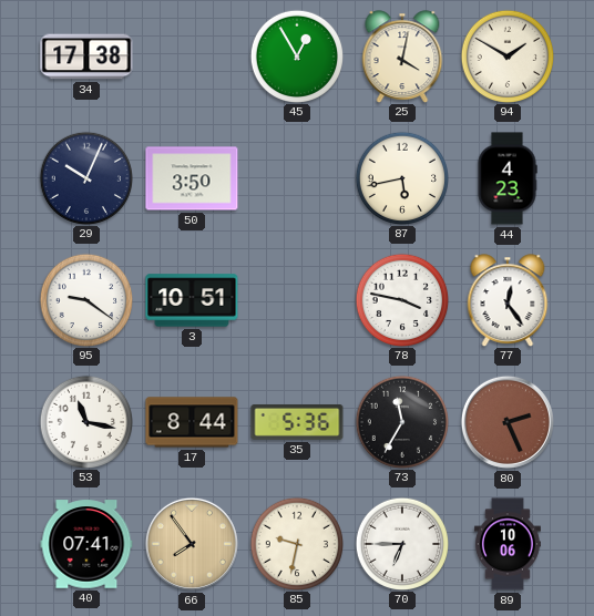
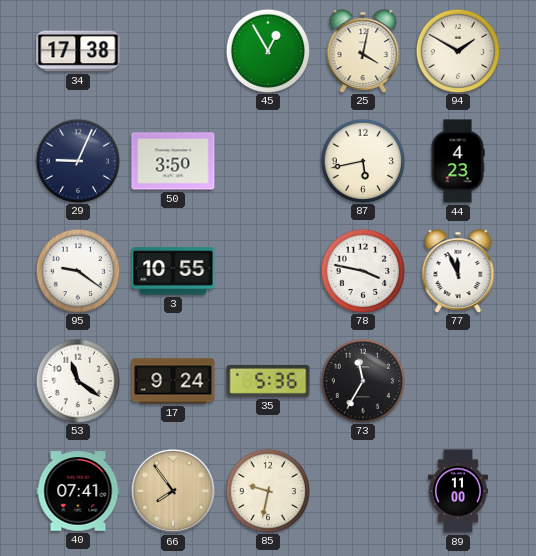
29: 10:04 -> 9:04
3: 10:51 -> 10:55
77: 12:24 -> 11:56
53: 11:17 -> 11:21
17: 8:44 -> 9:24
80: 2:26 -> none
70: 6:45 -> none
89: 10:06 -> 11:00
